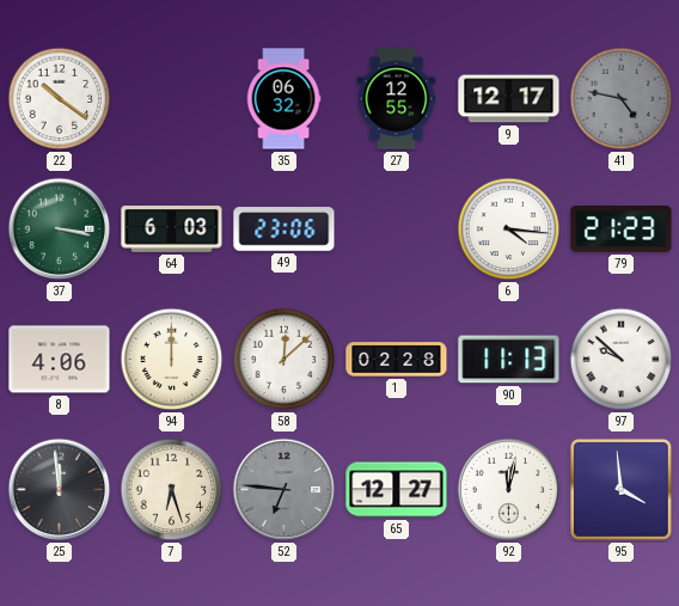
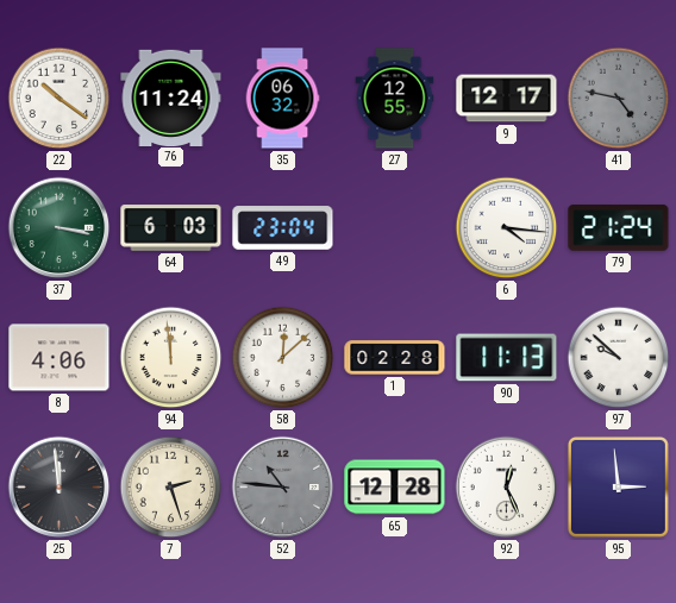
76: none -> 11:24
49: 23:06 -> 23:04
79: 21:23 -> 21:24
94: 12:00 -> 11:59
7: 6:27 -> 2:27
52: 6:46 -> 10:46
65: 12:27 -> 12:28
92: 12:02 -> 12:26
95: 3:59 -> 2:59
